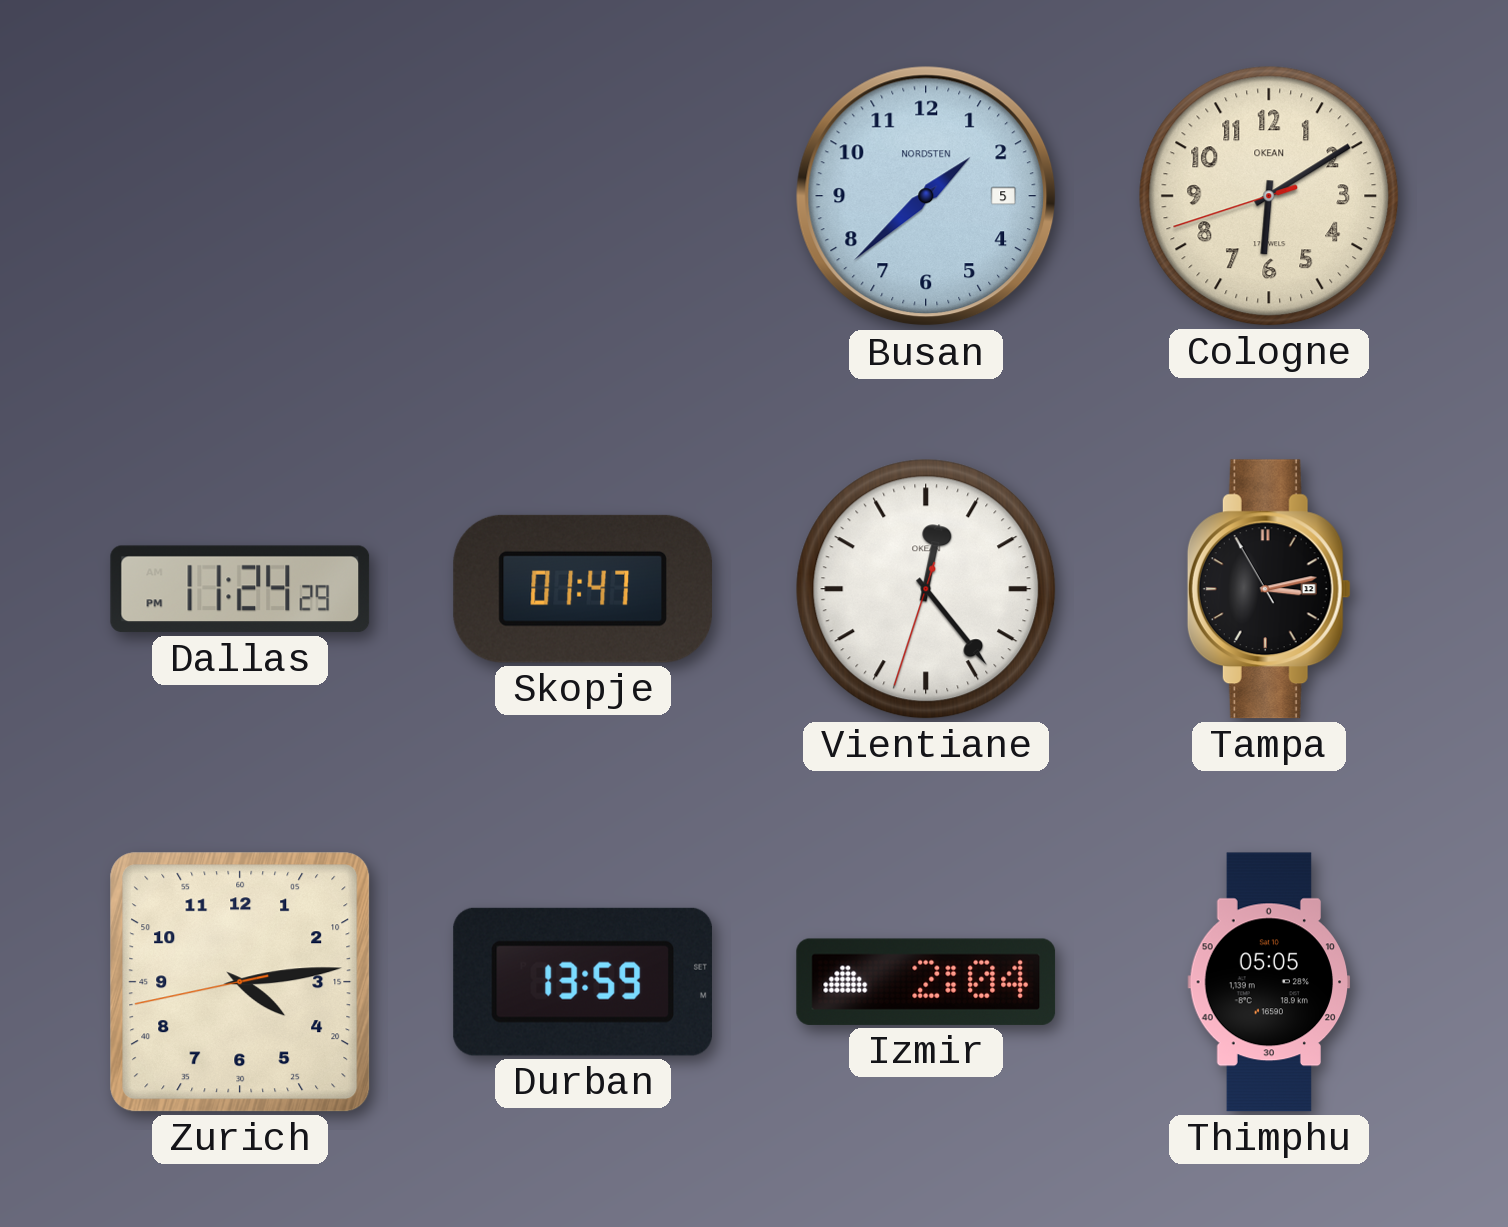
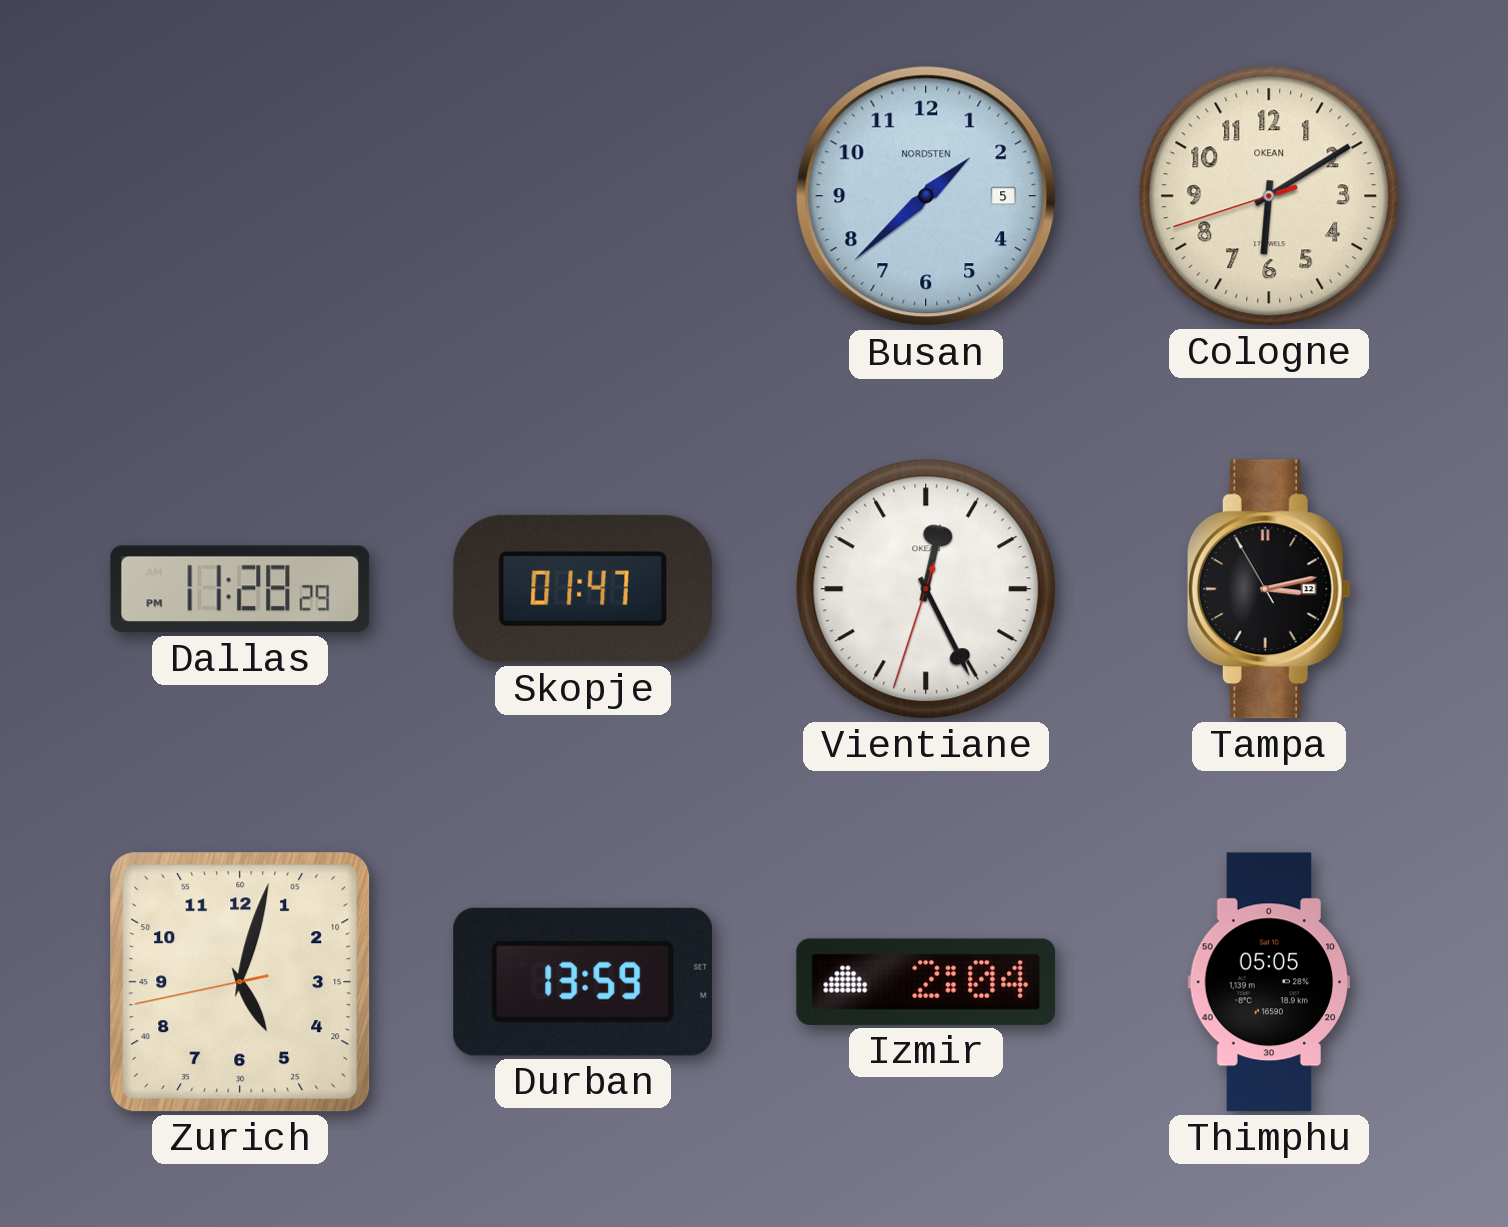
Dallas: 11:24 -> 11:28
Vientiane: 12:23 -> 12:25
Zurich: 4:13 -> 5:02
